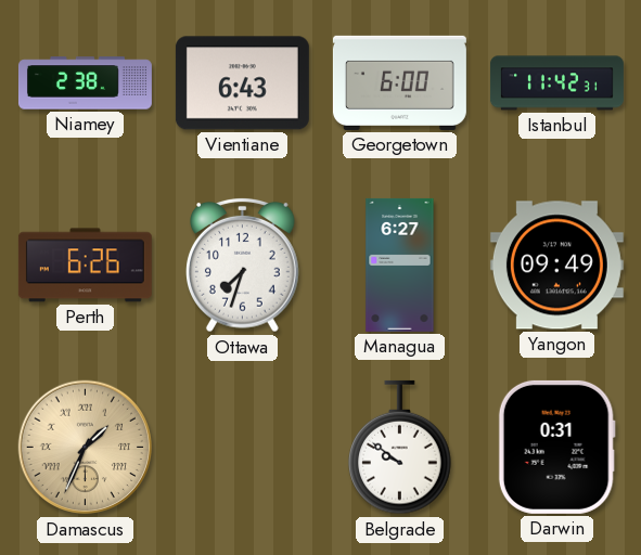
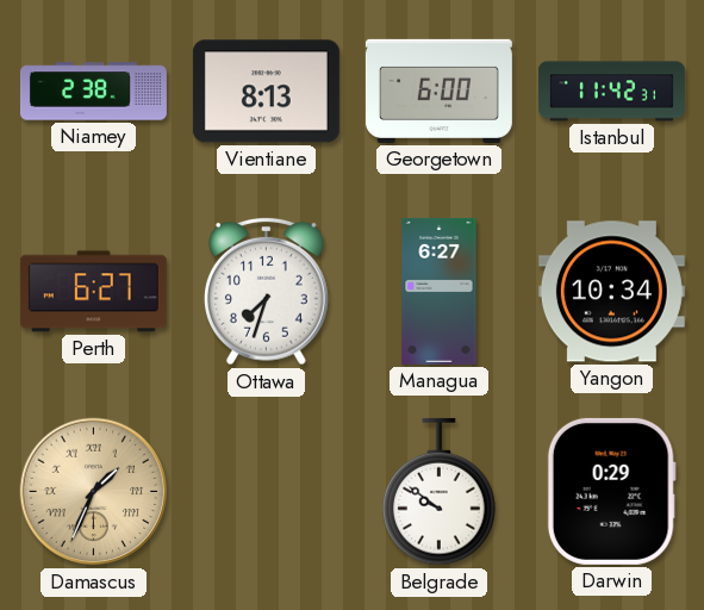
Vientiane: 6:43 -> 8:13
Perth: 6:26 -> 6:27
Yangon: 09:49 -> 10:34
Darwin: 0:31 -> 0:29
